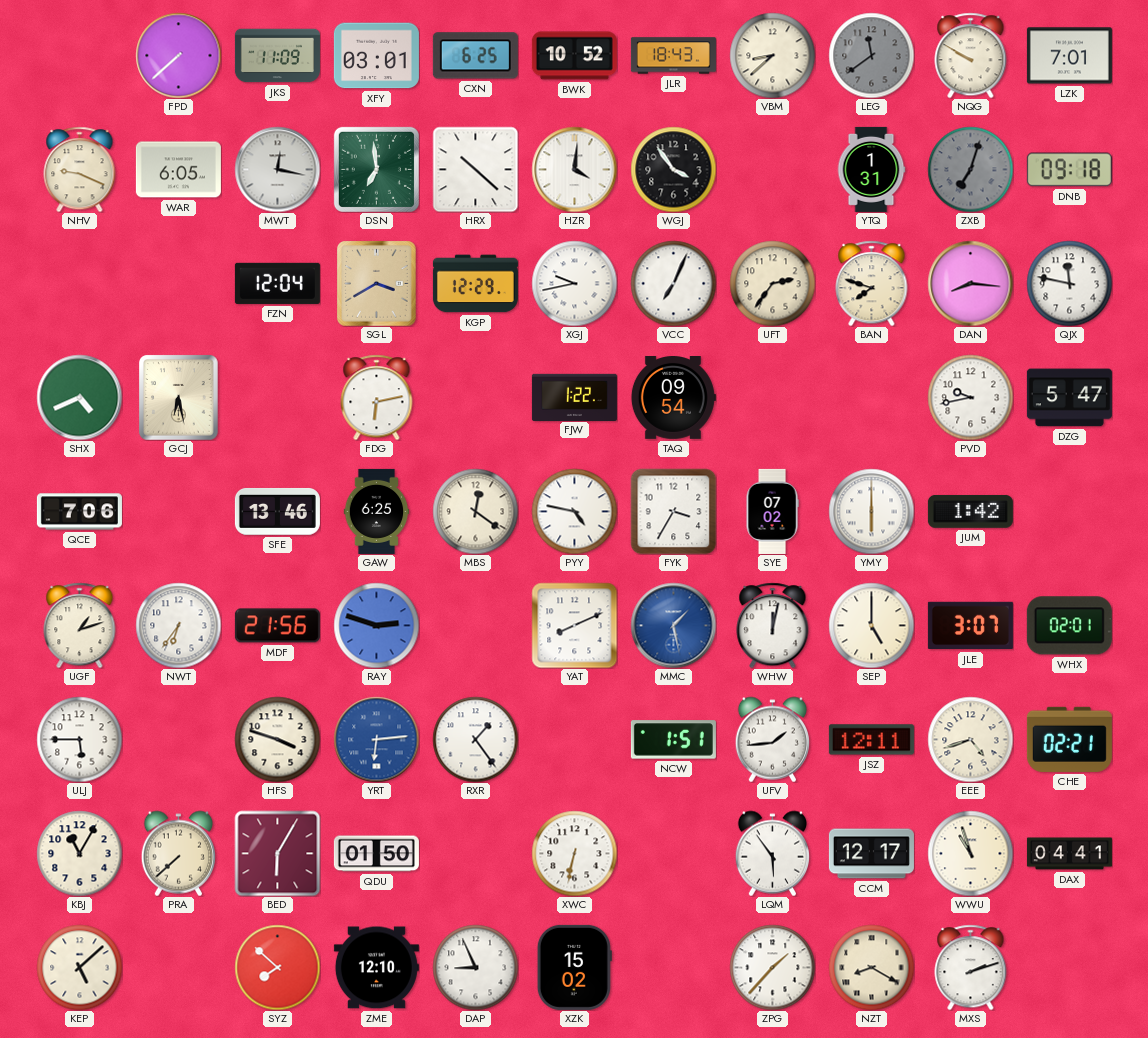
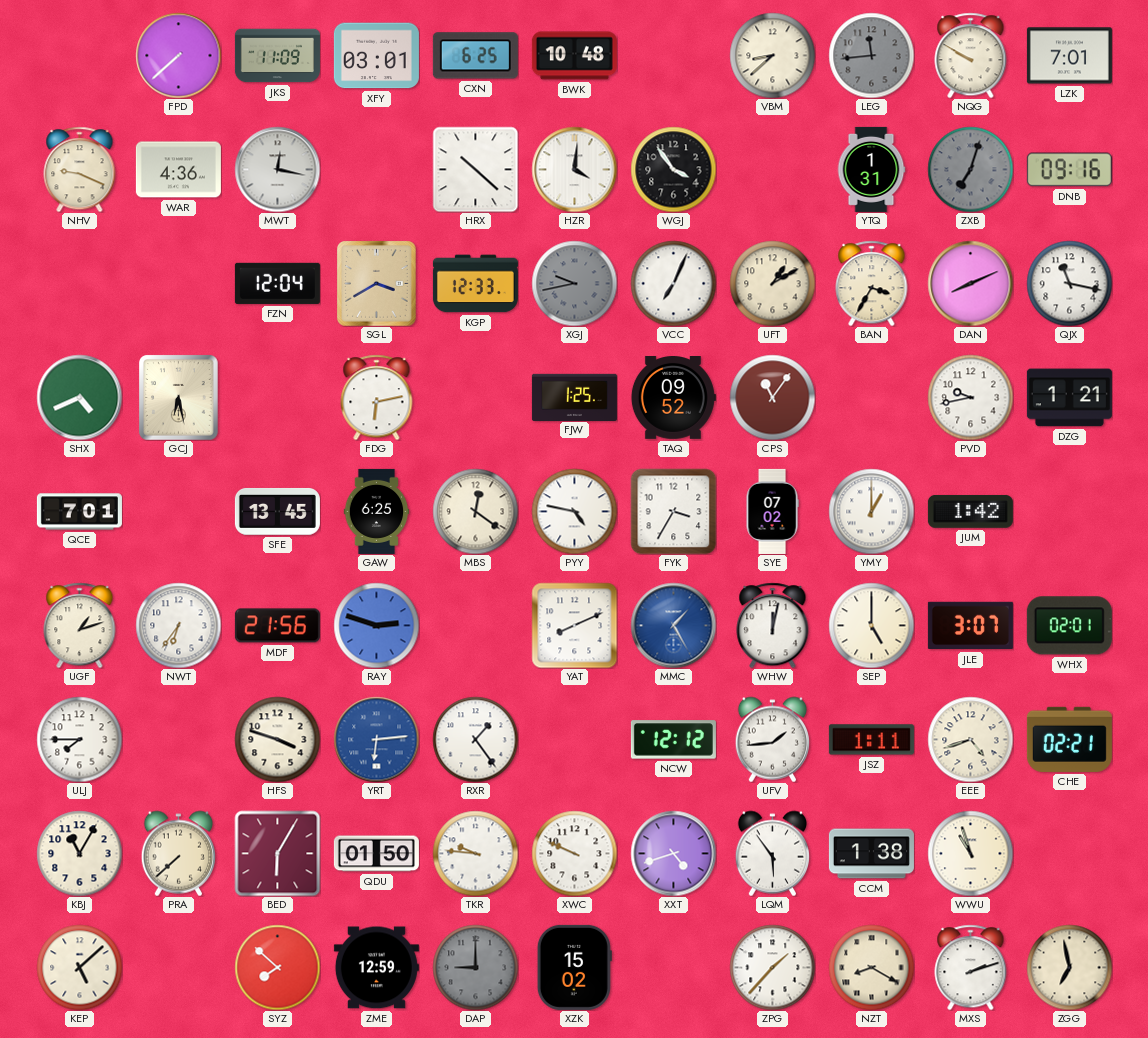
BWK: 10:52 -> 10:48
JLR: 18:43 -> none
LEG: 11:39 -> 11:44
WAR: 6:05 -> 4:36
DSN: 6:59 -> none
DNB: 09:18 -> 09:16
KGP: 12:29 -> 12:33
XGJ dial: white -> grey
UFT: 2:36 -> 1:10
BAN: 7:48 -> 3:35
DAN: 8:16 -> 8:11
QJX: 11:47 -> 11:17
FJW: 1:22 -> 1:25
TAQ: 09:54 -> 09:52
CPS: none -> 11:06
DZG: 5:47 -> 1:21
QCE: 7:06 -> 7:01
SFE: 13:46 -> 13:45
YMY: 6:00 -> 1:00
MMC: 1:28 -> 1:25
ULJ: 5:45 -> 7:45
NCW: 1:51 -> 12:12
JSZ: 12:11 -> 1:11
TKR: none -> 9:46
XWC: 6:32 -> 9:49
XXT: none -> 4:42
CCM: 12:17 -> 1:38
DAX: 04:41 -> none
ZME: 12:10 -> 12:59
DAP: 8:56 -> 9:00
DAP dial: white -> grey
ZGG: none -> 6:58
